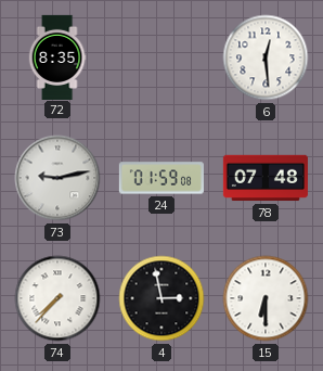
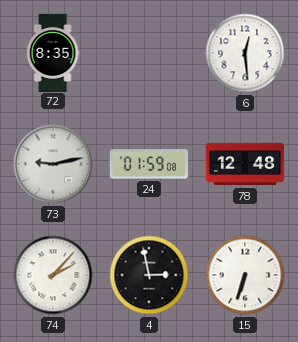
78: 07:48 -> 12:48
74: 7:37 -> 2:07
15: 6:30 -> 6:33
